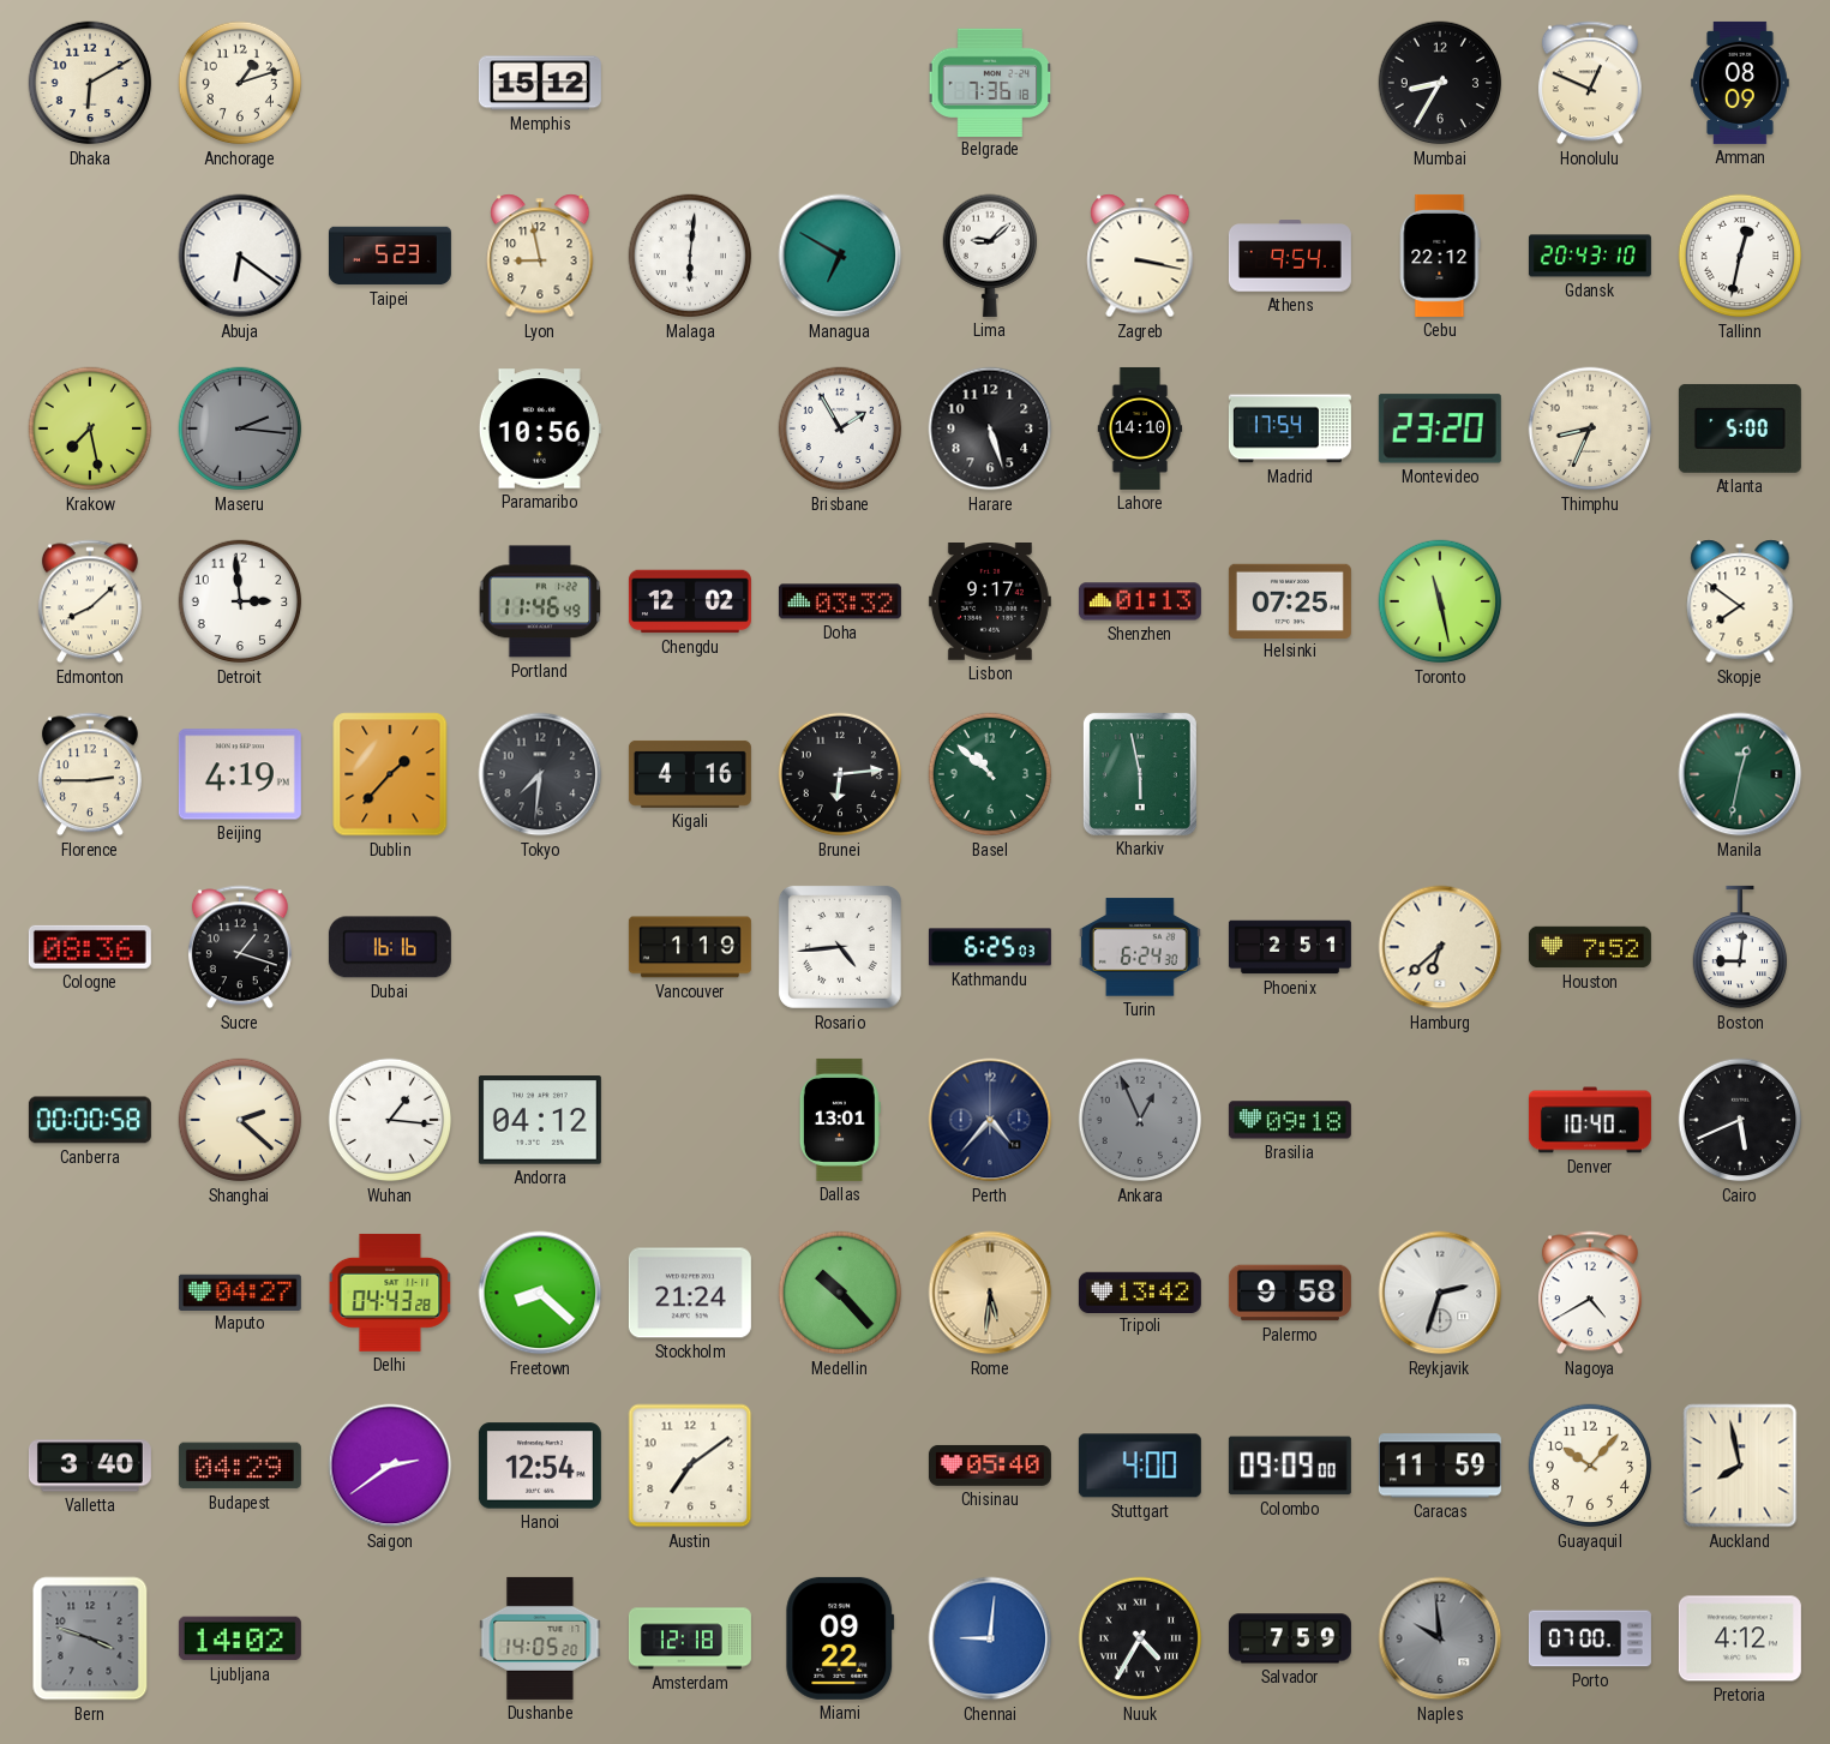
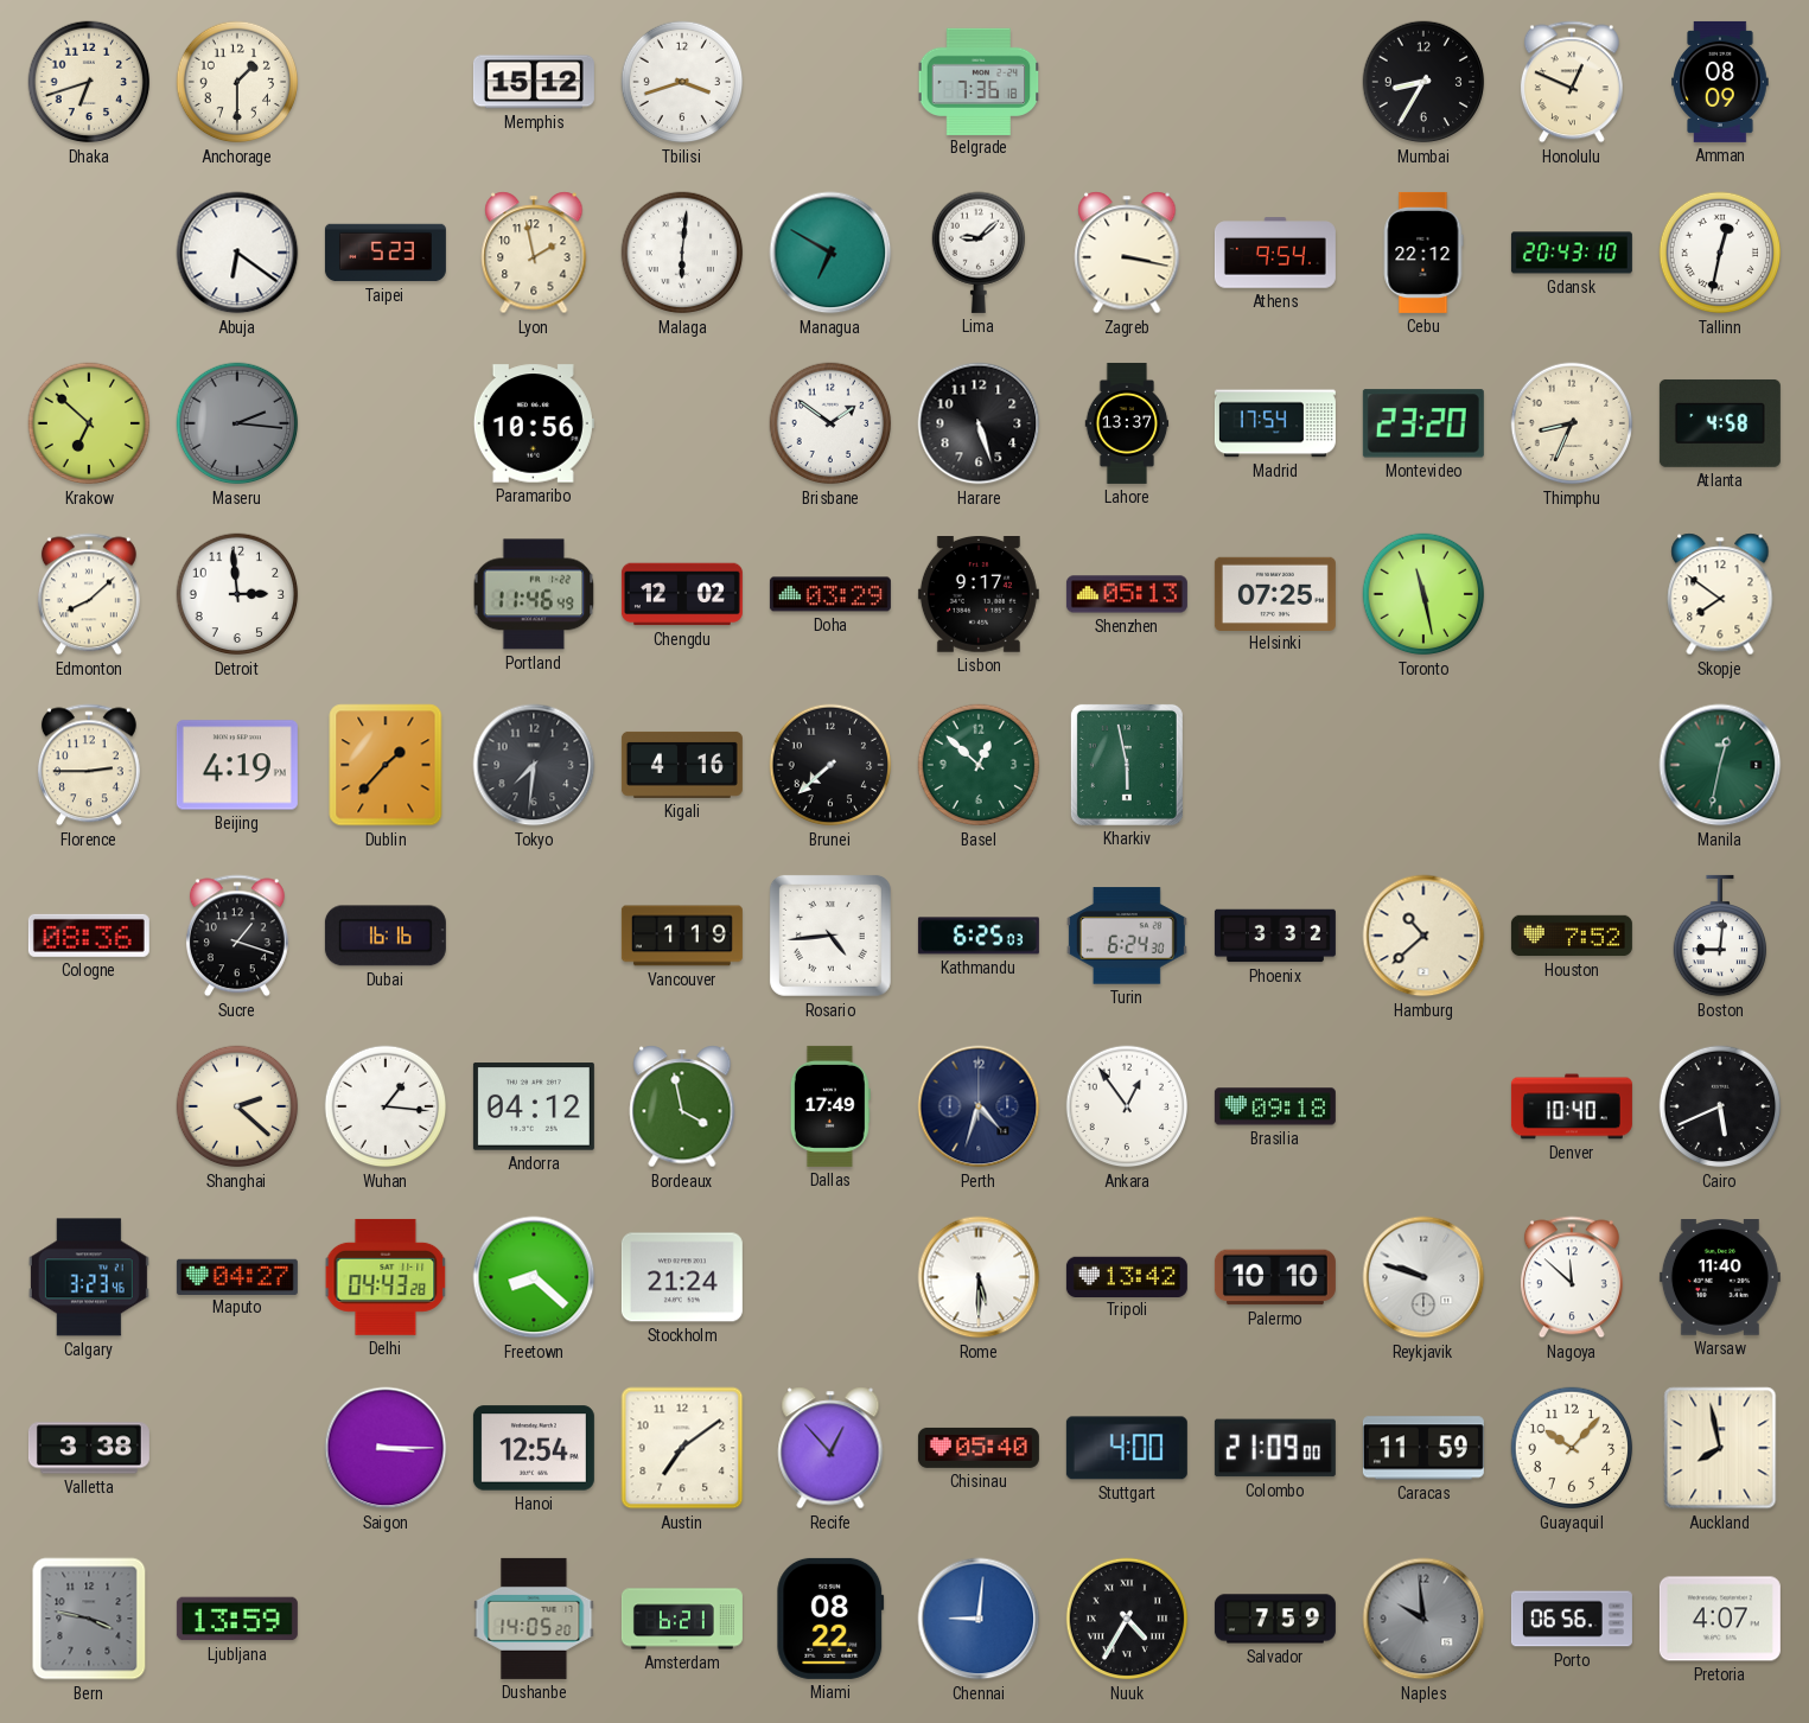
Dhaka: 6:10 -> 6:42
Anchorage: 1:12 -> 1:30
Tbilisi: none -> 3:42
Lyon: 8:58 -> 1:58
Krakow: 7:28 -> 6:52
Brisbane: 1:55 -> 1:51
Lahore: 14:10 -> 13:37
Atlanta: 5:00 -> 4:58
Doha: 03:32 -> 03:29
Shenzhen: 01:13 -> 05:13
Brunei: 6:14 -> 7:38
Basel: 10:52 -> 12:52
Phoenix: 2:51 -> 3:32
Hamburg: 6:38 -> 10:38
Canberra: 00:00 -> none
Bordeaux: none -> 3:58
Dallas: 13:01 -> 17:49
Perth: 4:37 -> 4:33
Ankara: 12:56 -> 12:54
Ankara dial: grey -> white
Calgary: none -> 3:23
Medellin: 10:23 -> none
Rome: 5:31 -> 5:30
Rome dial: champagne -> white
Palermo: 9:58 -> 10:10
Reykjavik: 2:33 -> 9:48
Nagoya: 4:40 -> 11:52
Warsaw: none -> 11:40
Valletta: 3:40 -> 3:38
Budapest: 04:29 -> none
Saigon: 2:39 -> 3:15
Recife: none -> 12:53
Colombo: 09:09 -> 21:09
Bern: 3:48 -> 3:47
Ljubljana: 14:02 -> 13:59
Amsterdam: 12:18 -> 6:21
Miami: 09:22 -> 08:22
Porto: 07:00 -> 06:56
Pretoria: 4:12 -> 4:07
